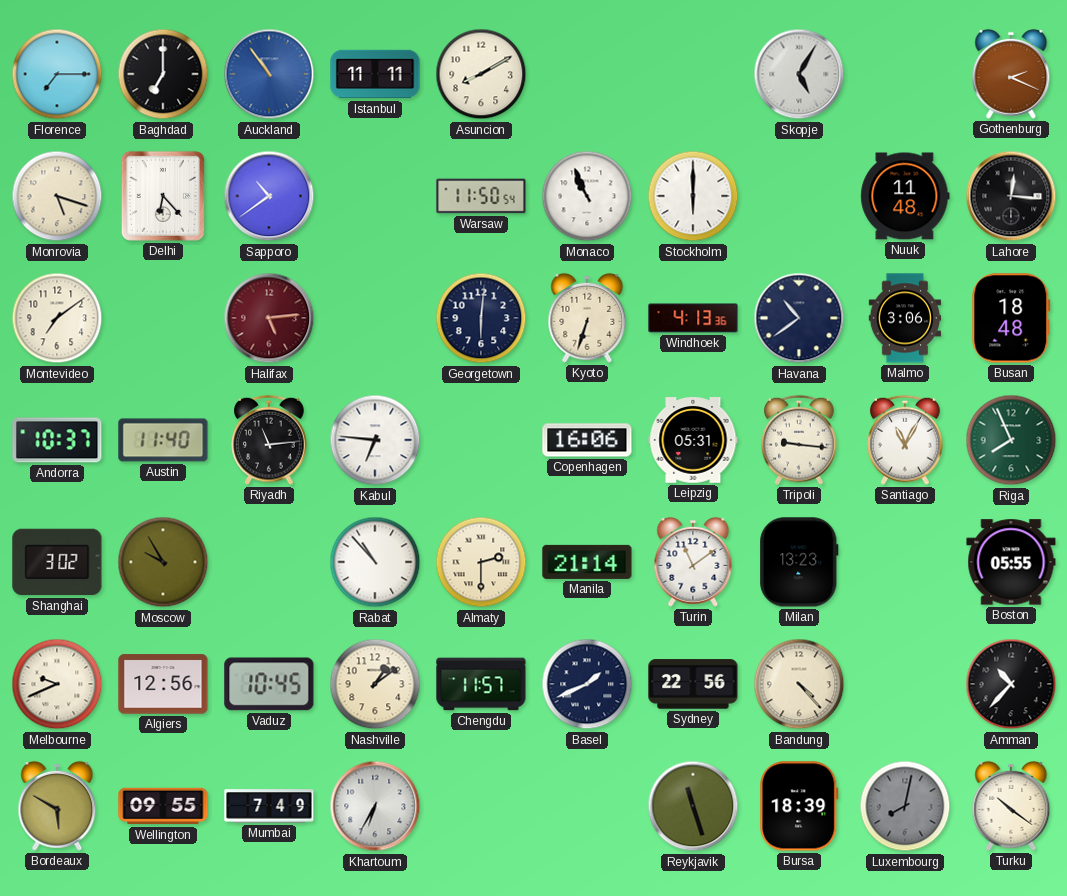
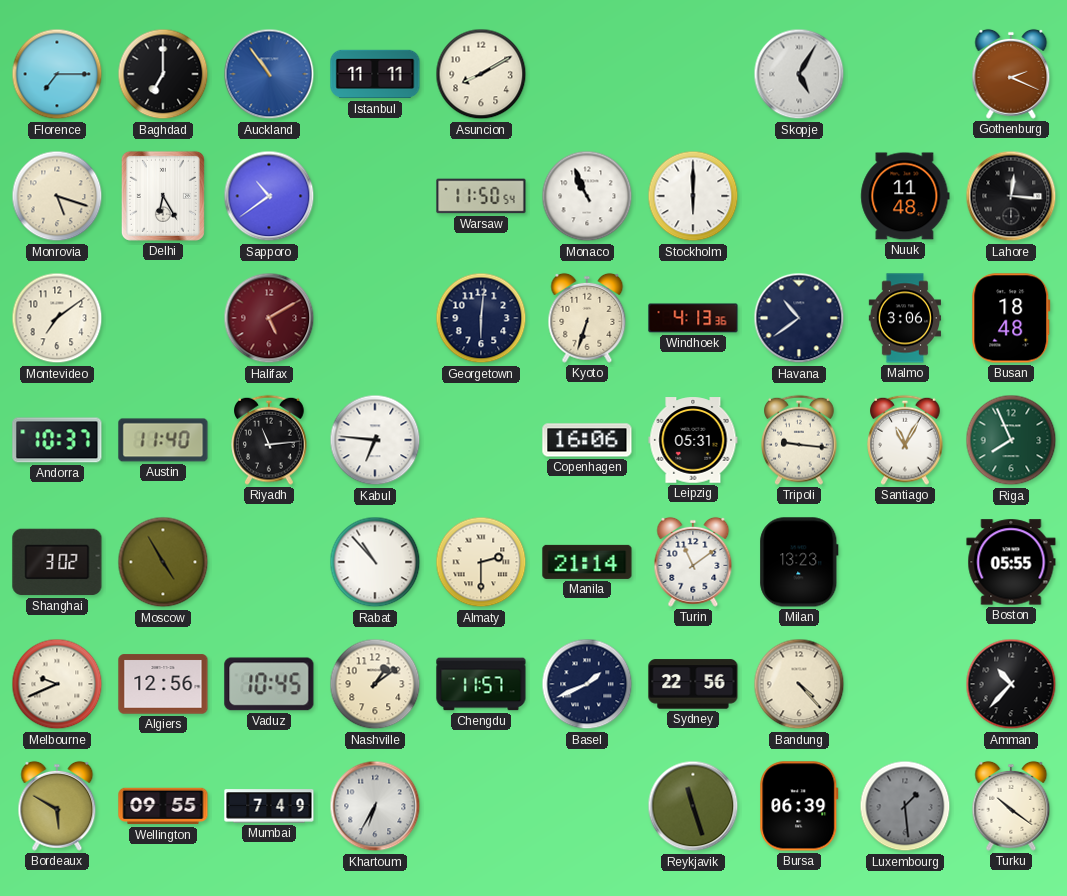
Delhi: 6:23 -> 6:25
Halifax: 5:14 -> 5:10
Moscow: 9:55 -> 4:55
Bursa: 18:39 -> 06:39
Luxembourg: 8:02 -> 1:29
